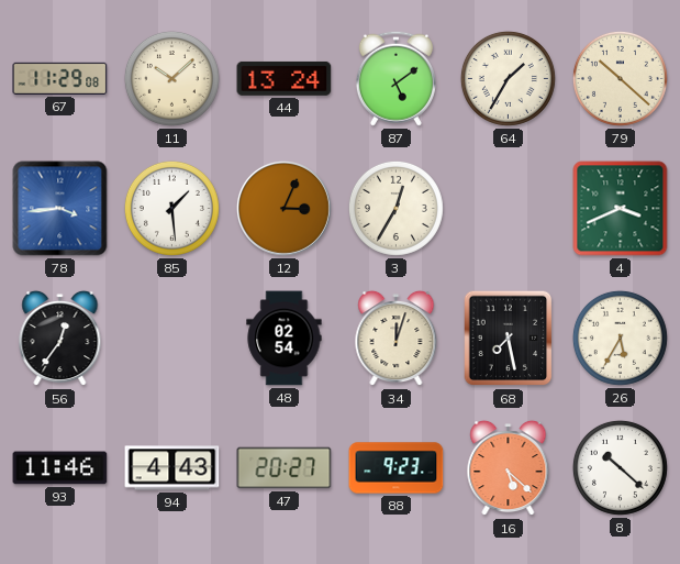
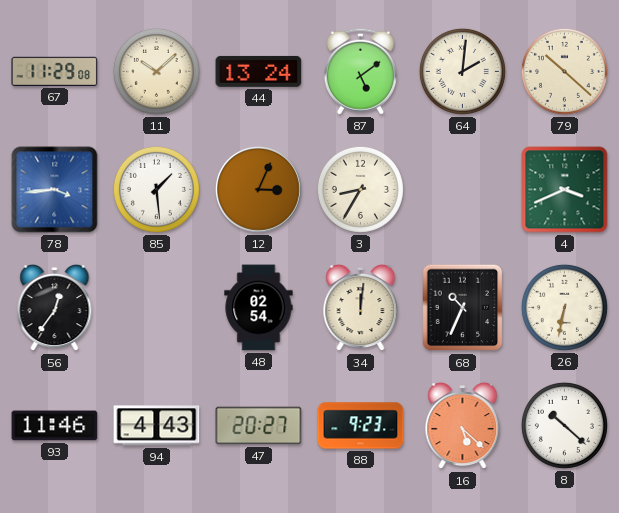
64: 1:35 -> 2:01
3: 12:35 -> 8:35
34: 12:03 -> 12:01
68: 7:28 -> 10:34
26: 5:35 -> 6:32
